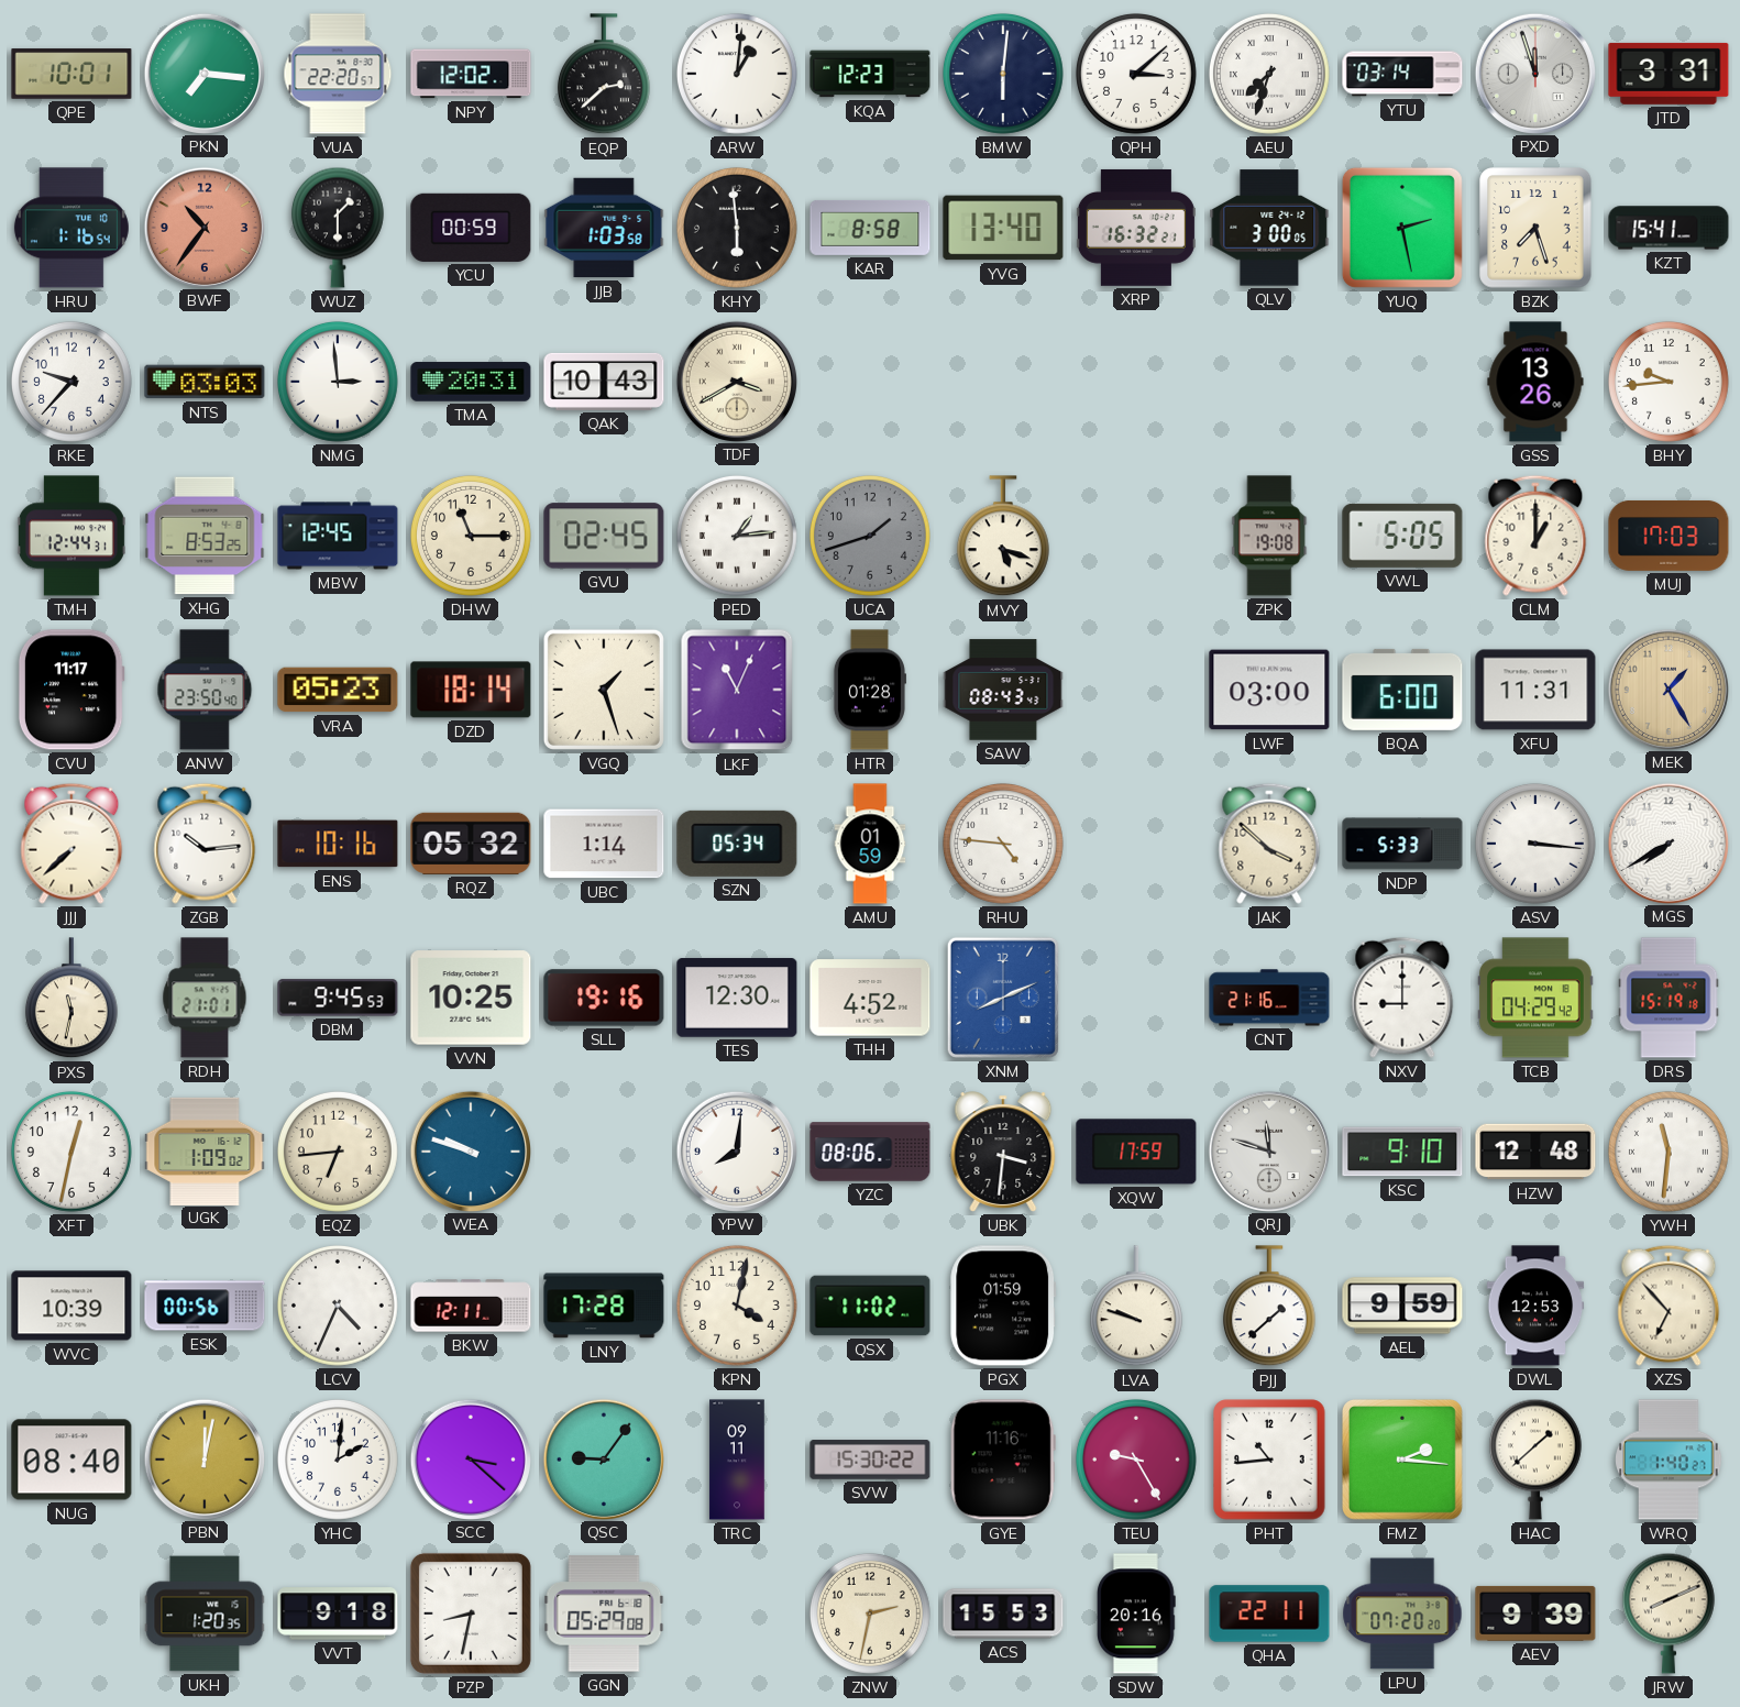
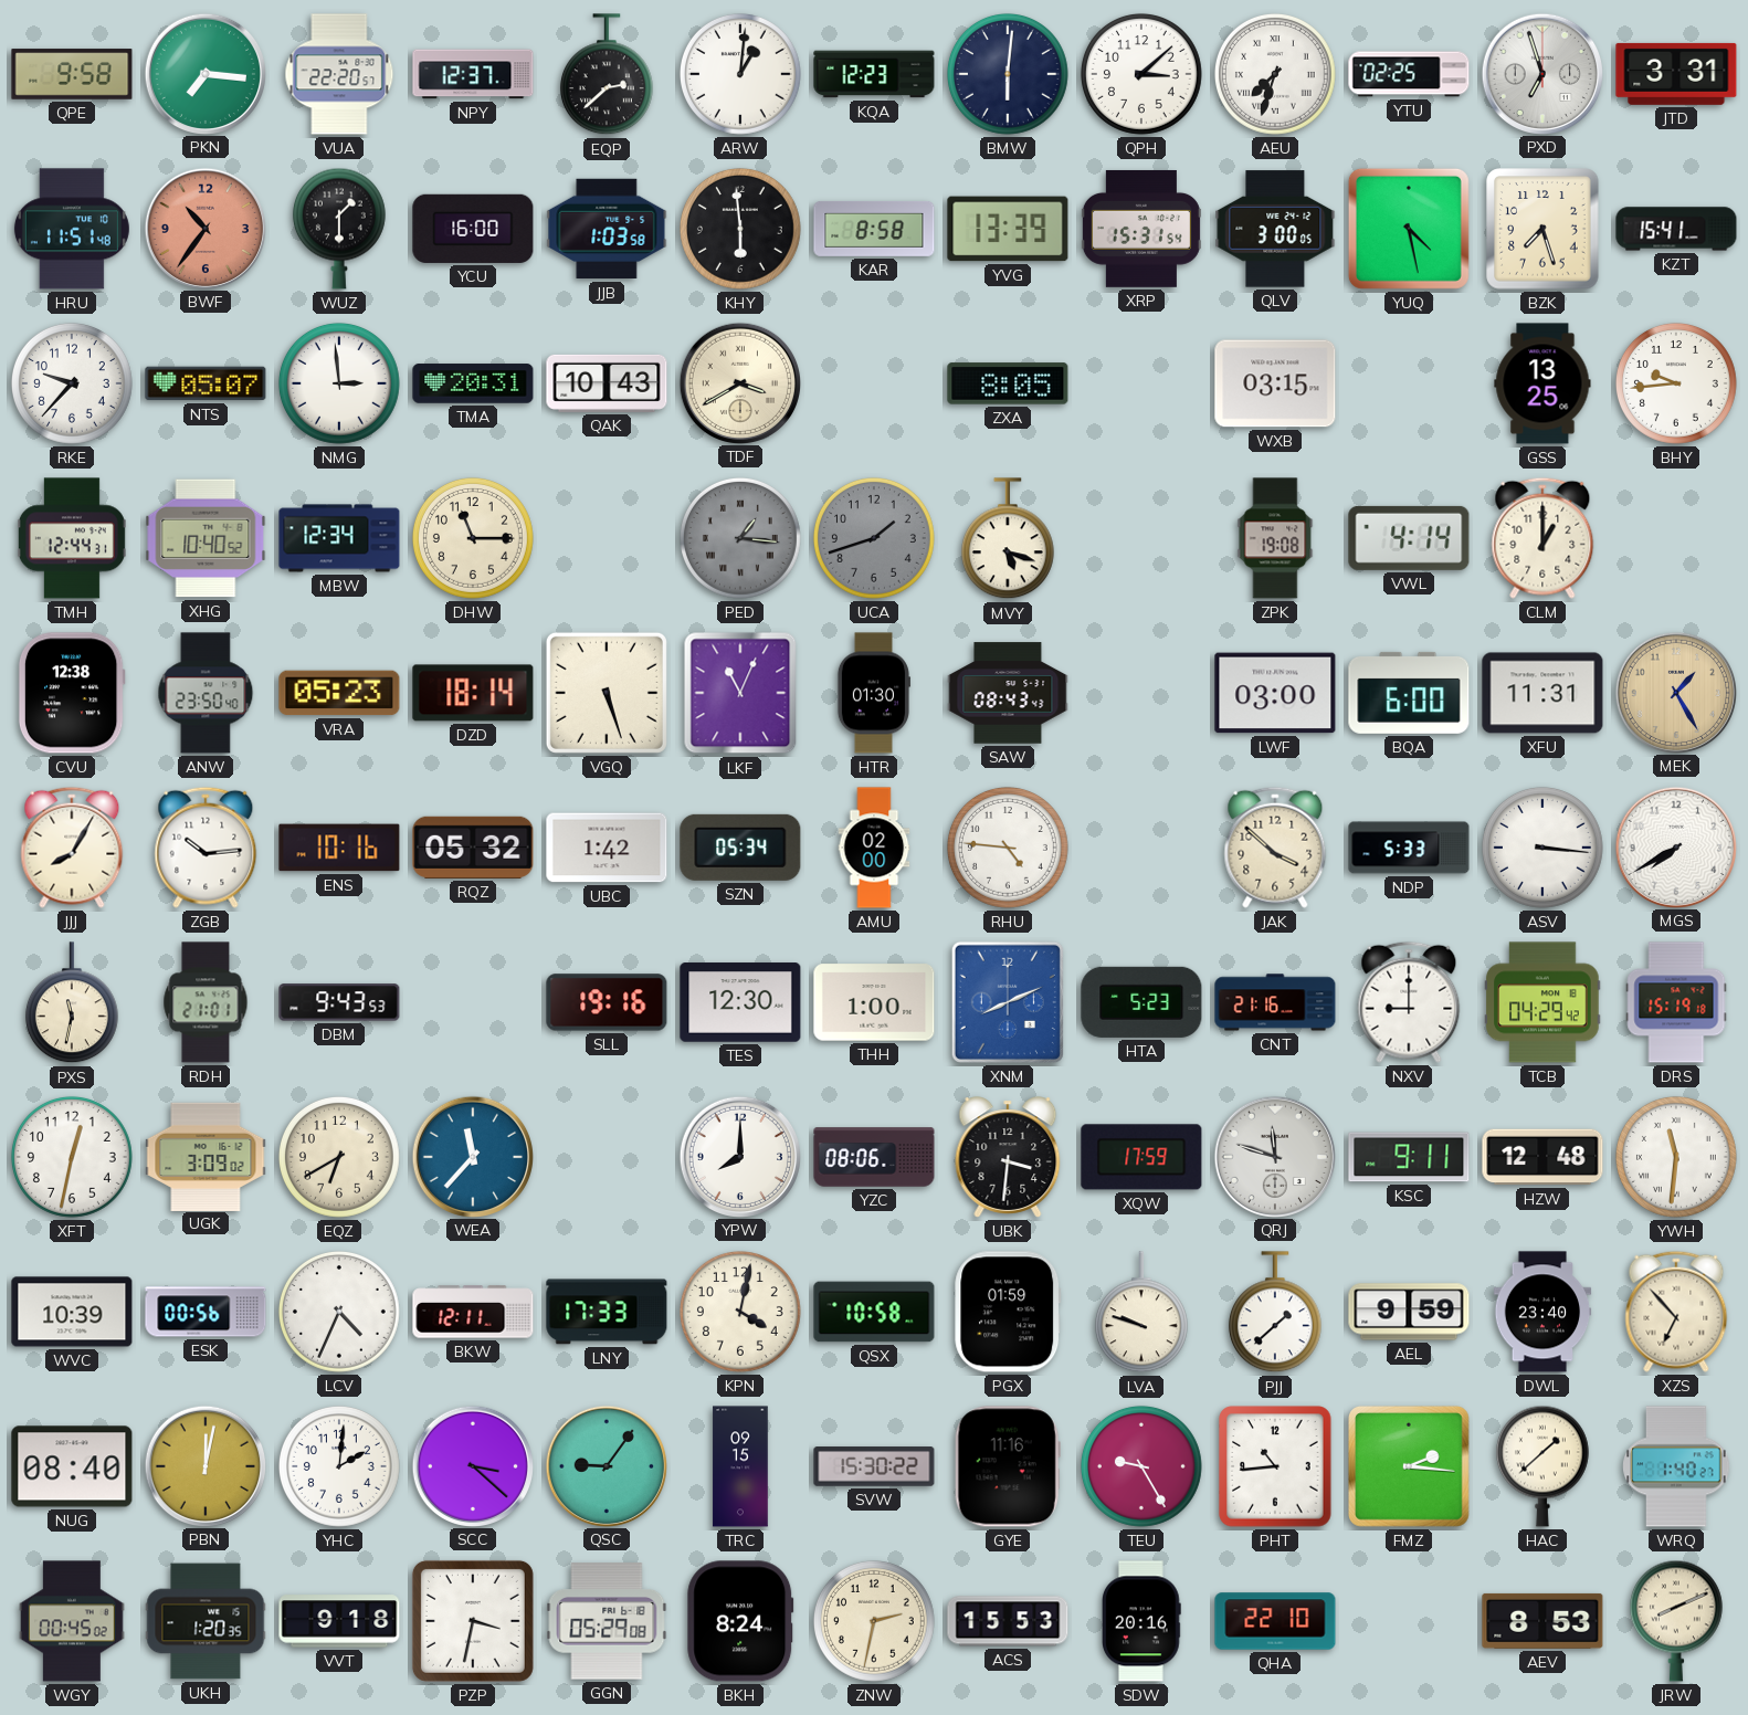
QPE: 10:01 -> 9:58
NPY: 12:02 -> 12:37
YTU: 03:14 -> 02:25
PXD: 11:57 -> 6:57
HRU: 1:16 -> 11:51
YCU: 00:59 -> 16:00
YVG: 13:40 -> 13:39
XRP: 16:32 -> 15:31
YUQ: 2:28 -> 4:28
NTS: 03:03 -> 05:07
ZXA: none -> 8:05
WXB: none -> 03:15
GSS: 13:26 -> 13:25
XHG: 8:53 -> 10:40
MBW: 12:45 -> 12:34
GVU: 02:45 -> none
PED: 1:14 -> 1:16
PED dial: white -> grey
VWL: 5:05 -> 4:14
MUJ: 17:03 -> none
CVU: 11:17 -> 12:38
VGQ: 1:27 -> 5:27
HTR: 01:28 -> 01:30
JJJ: 7:38 -> 8:05
UBC: 1:14 -> 1:42
AMU: 01:59 -> 02:00
DBM: 9:45 -> 9:43
VVN: 10:25 -> none
THH: 4:52 -> 1:00
HTA: none -> 5:23
UGK: 1:09 -> 3:09
EQZ: 6:44 -> 6:40
WEA: 9:48 -> 11:37
YPW: 8:01 -> 8:00
KSC: 9:10 -> 9:11
LNY: 17:28 -> 17:33
QSX: 11:02 -> 10:58
DWL: 12:53 -> 23:40
TRC: 09:11 -> 09:15
WGY: none -> 00:45
PZP: 8:32 -> 3:32
BKH: none -> 8:24
QHA: 22:11 -> 22:10
LPU: 07:20 -> none
AEV: 9:39 -> 8:53
